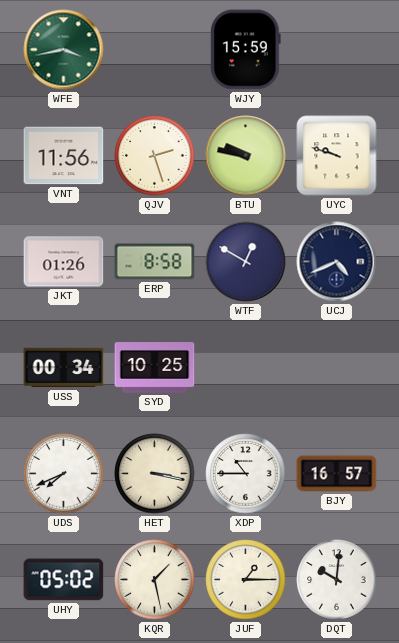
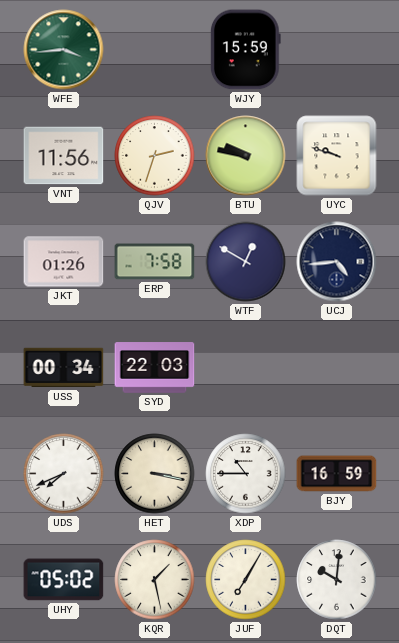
WFE: 3:43 -> 3:44
QJV: 2:27 -> 2:33
ERP: 8:58 -> 7:58
UCJ: 4:41 -> 4:44
SYD: 10:25 -> 22:03
BJY: 16:57 -> 16:59
JUF: 1:15 -> 7:05
